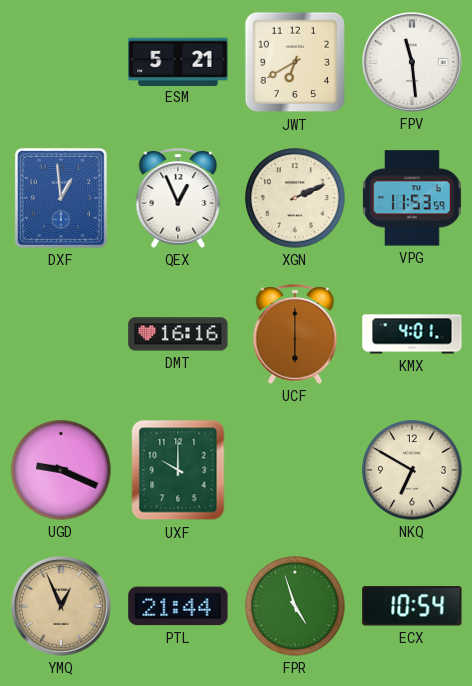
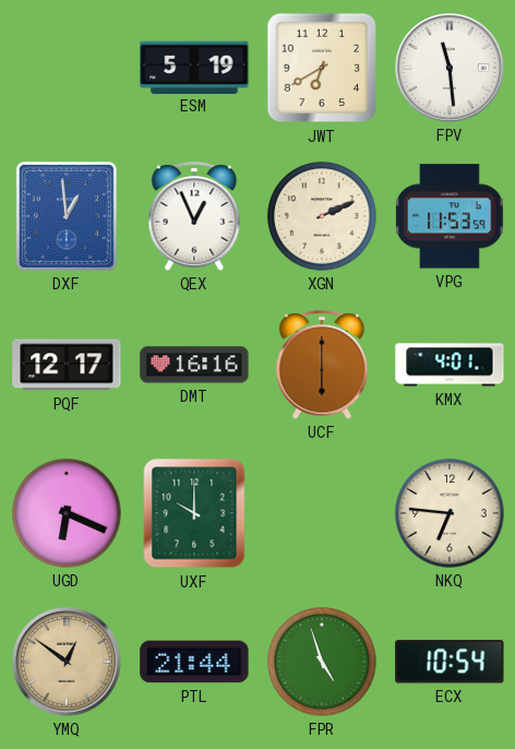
ESM: 5:21 -> 5:19
PQF: none -> 12:17
UGD: 9:19 -> 6:19
NKQ: 6:50 -> 6:46
YMQ: 12:56 -> 12:51
